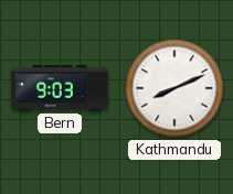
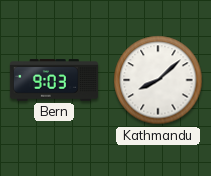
Kathmandu: 8:11 -> 8:08
